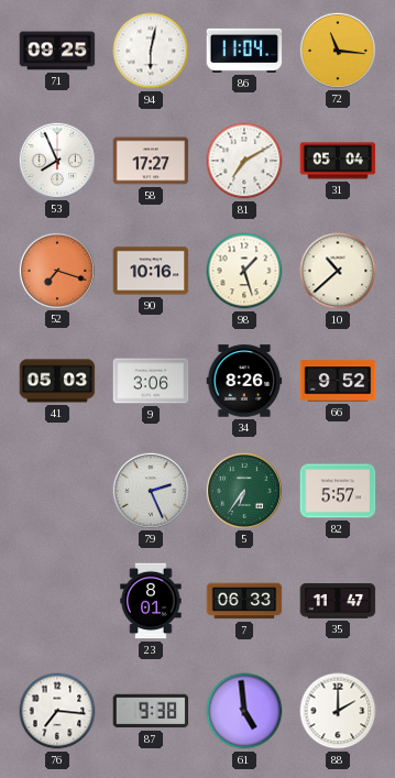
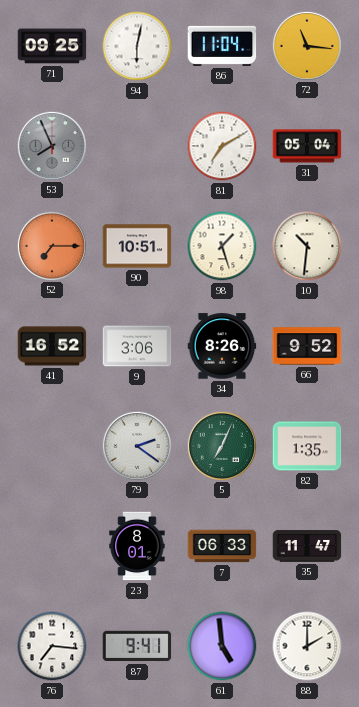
53 dial: white -> grey
58: 17:27 -> none
52: 7:18 -> 7:15
90: 10:16 -> 10:51
10: 10:38 -> 10:31
41: 05:03 -> 16:52
79: 2:26 -> 2:21
5: 6:36 -> 7:04
82: 5:57 -> 1:35
87: 9:38 -> 9:41
